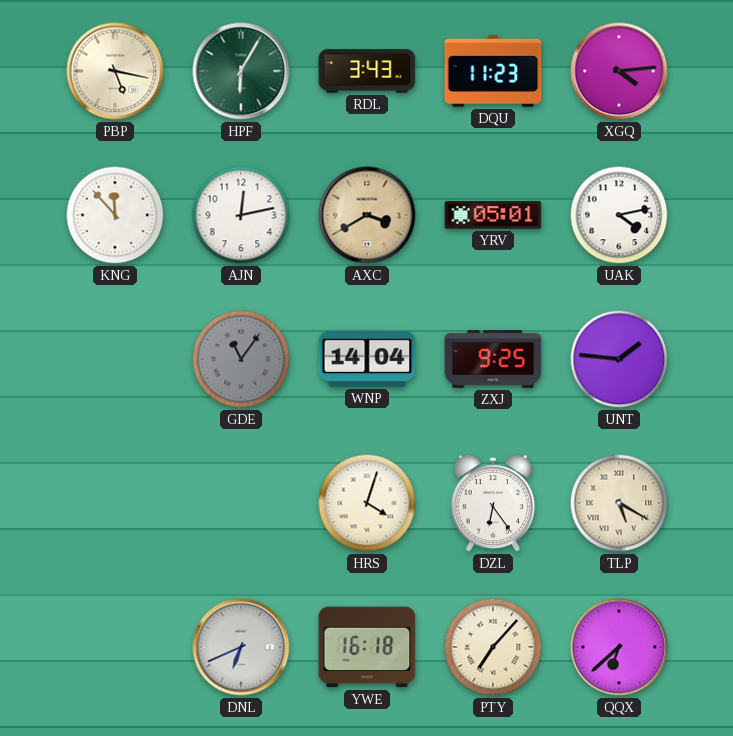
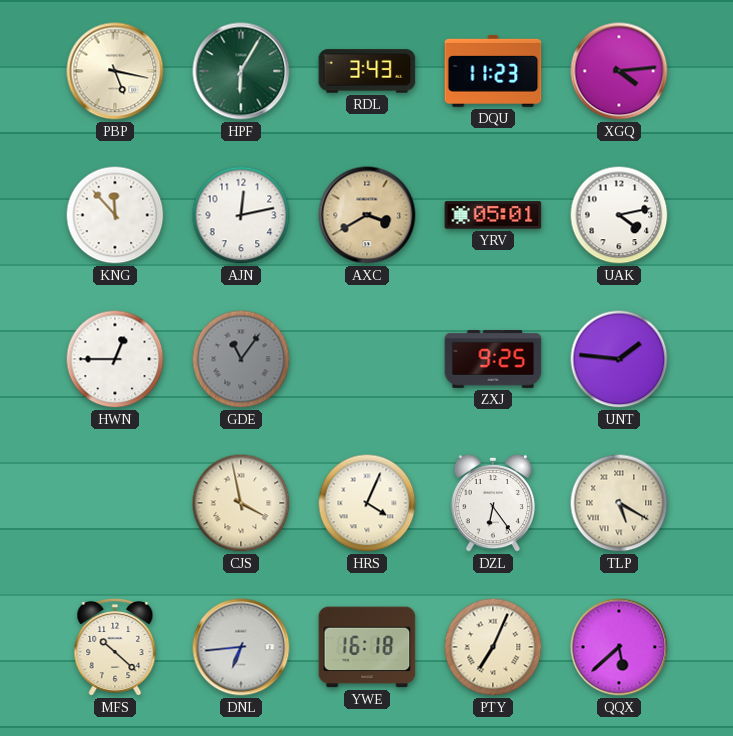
HWN: none -> 12:45
WNP: 14:04 -> none
CJS: none -> 3:58
HRS: 4:03 -> 4:04
MFS: none -> 10:22
DNL: 6:41 -> 6:44
PTY: 7:07 -> 7:04
QQX: 6:38 -> 5:38
